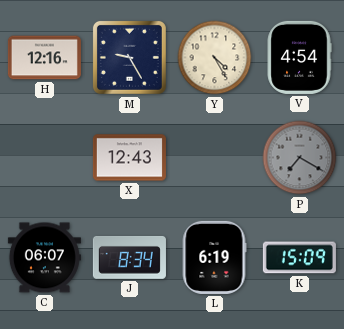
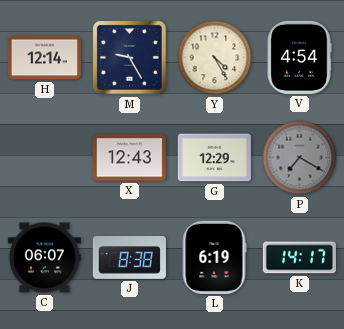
H: 12:16 -> 12:14
G: none -> 12:29
J: 8:34 -> 8:38
K: 15:09 -> 14:17
